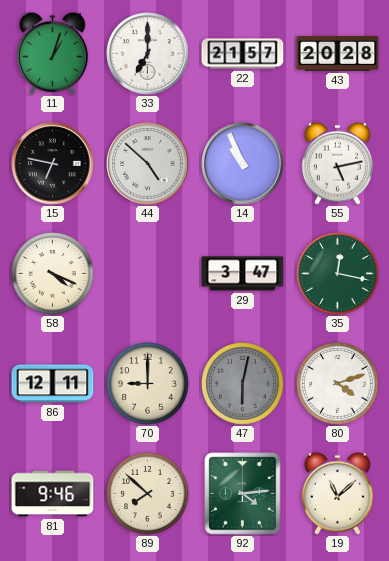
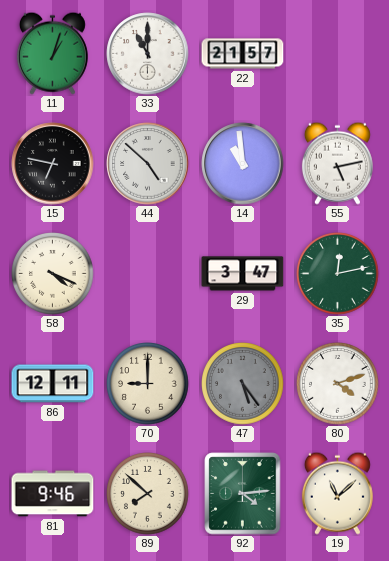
33: 7:00 -> 11:00
43: 20:28 -> none
14: 10:56 -> 10:59
35: 12:17 -> 12:13
47: 6:02 -> 5:24
